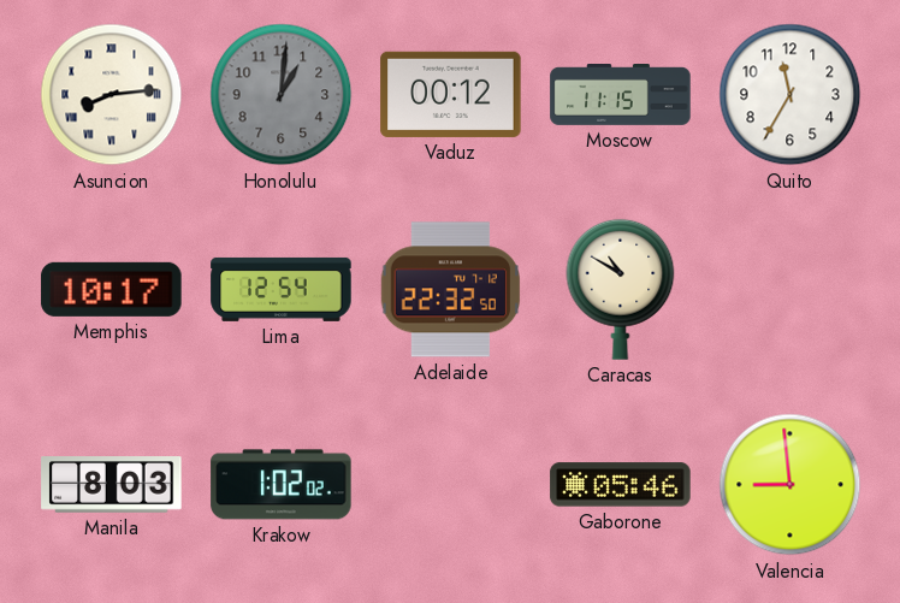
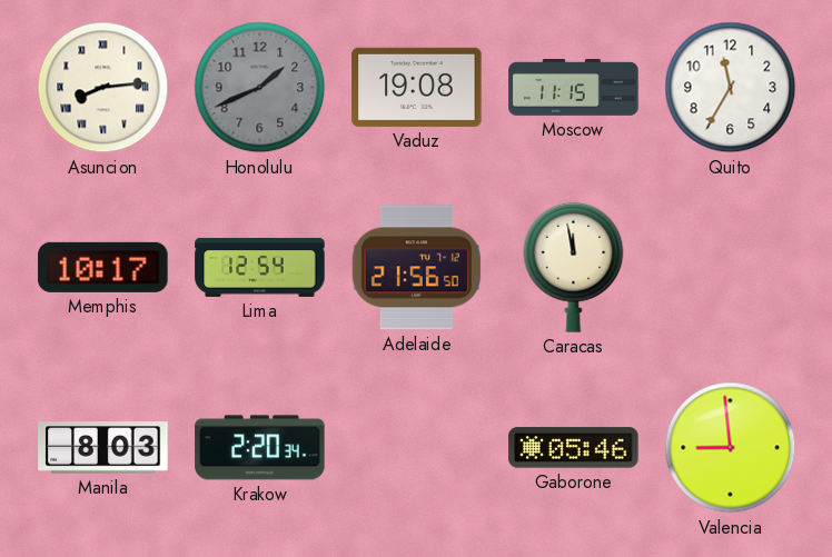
Honolulu: 1:01 -> 1:41
Vaduz: 00:12 -> 19:08
Adelaide: 22:32 -> 21:56
Caracas: 10:50 -> 11:58
Krakow: 1:02 -> 2:20
